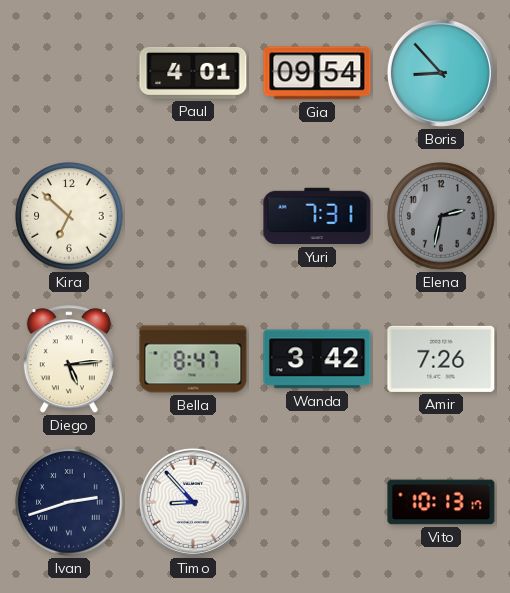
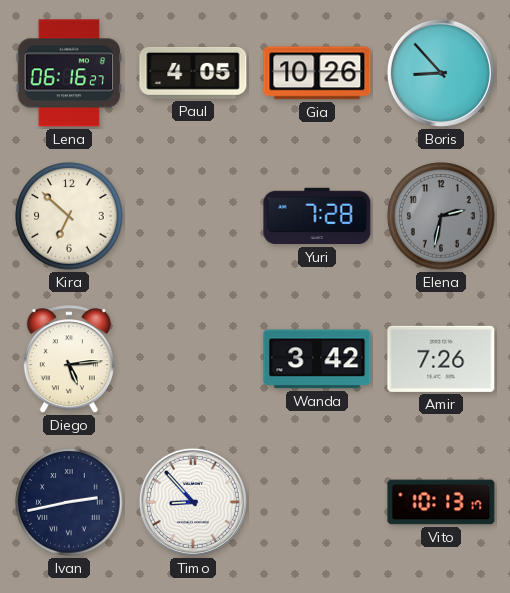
Lena: none -> 06:16
Paul: 4:01 -> 4:05
Gia: 09:54 -> 10:26
Yuri: 7:31 -> 7:28
Bella: 8:47 -> none
Ivan: 2:42 -> 2:43
